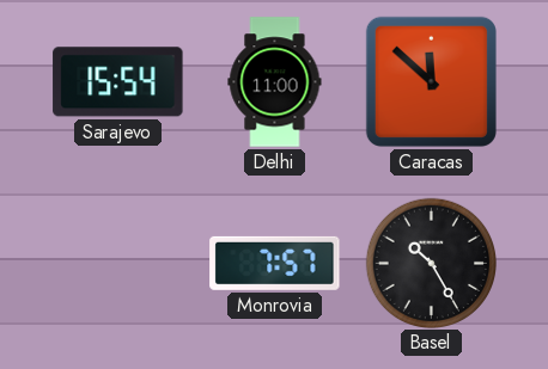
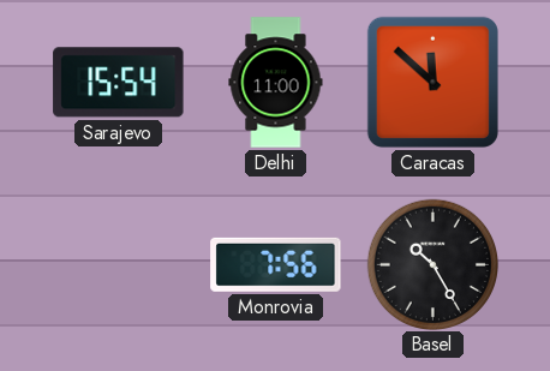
Monrovia: 7:57 -> 7:56
